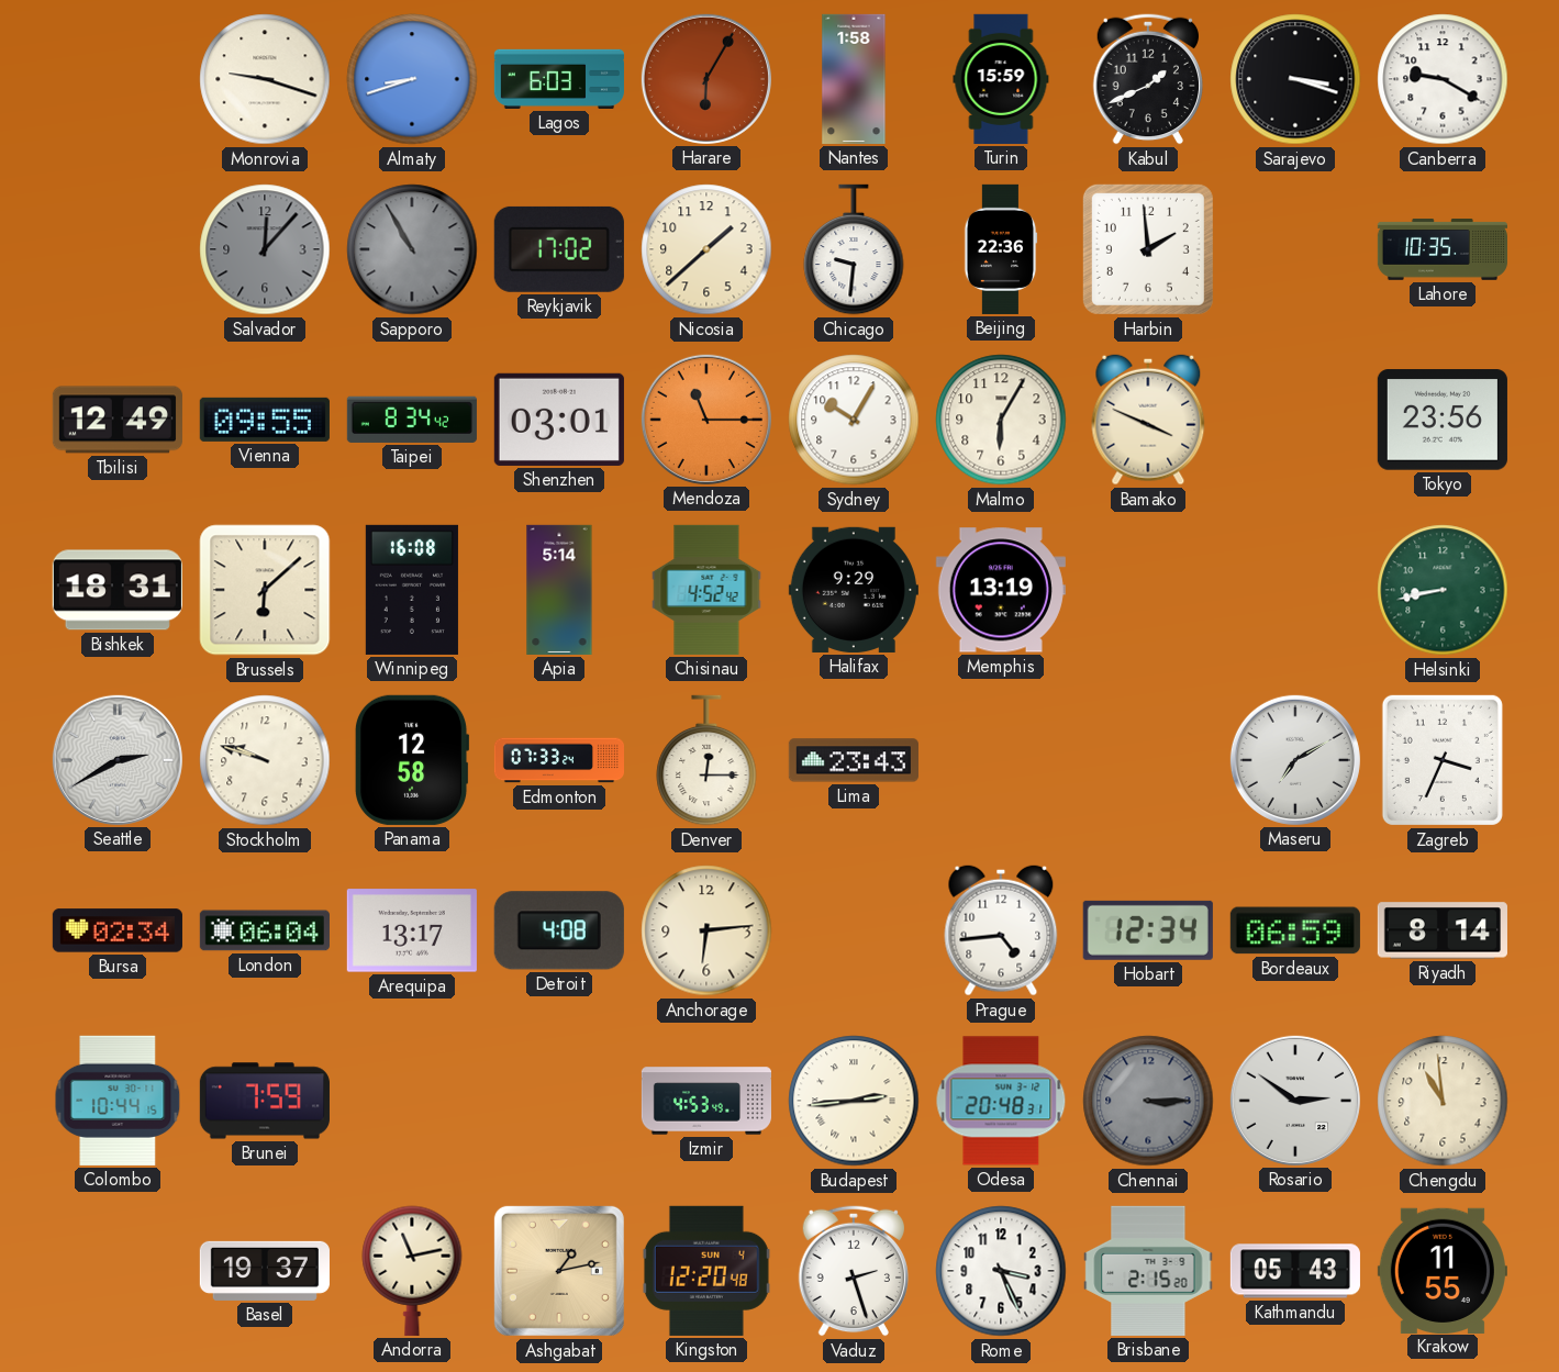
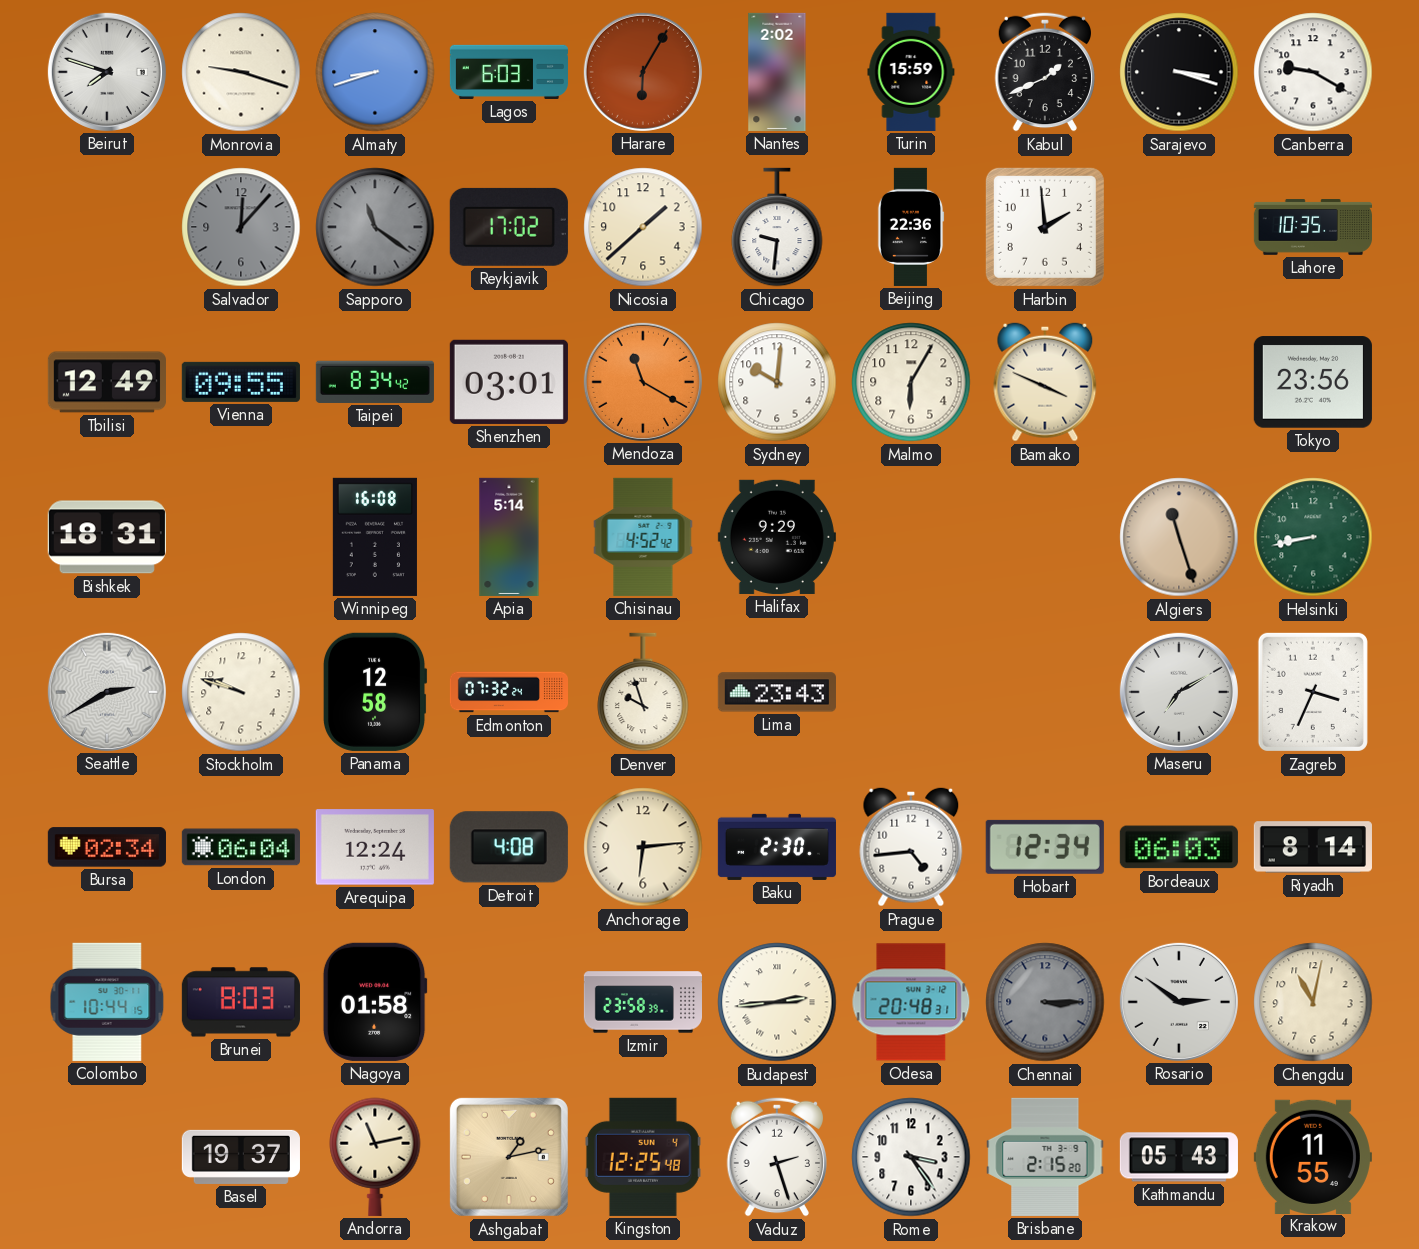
Beirut: none -> 7:48
Nantes: 1:58 -> 2:02
Sapporo: 10:55 -> 11:21
Mendoza: 11:15 -> 11:20
Sydney: 10:05 -> 10:01
Brussels: 6:08 -> none
Memphis: 13:19 -> none
Algiers: none -> 11:27
Edmonton: 07:33 -> 07:32
Denver: 12:15 -> 9:57
Arequipa: 13:17 -> 12:24
Baku: none -> 2:30
Bordeaux: 06:59 -> 06:03
Brunei: 7:59 -> 8:03
Nagoya: none -> 01:58
Izmir: 4:53 -> 23:58
Chengdu: 10:59 -> 11:02
Kingston: 12:20 -> 12:25
Rome: 3:26 -> 3:24
